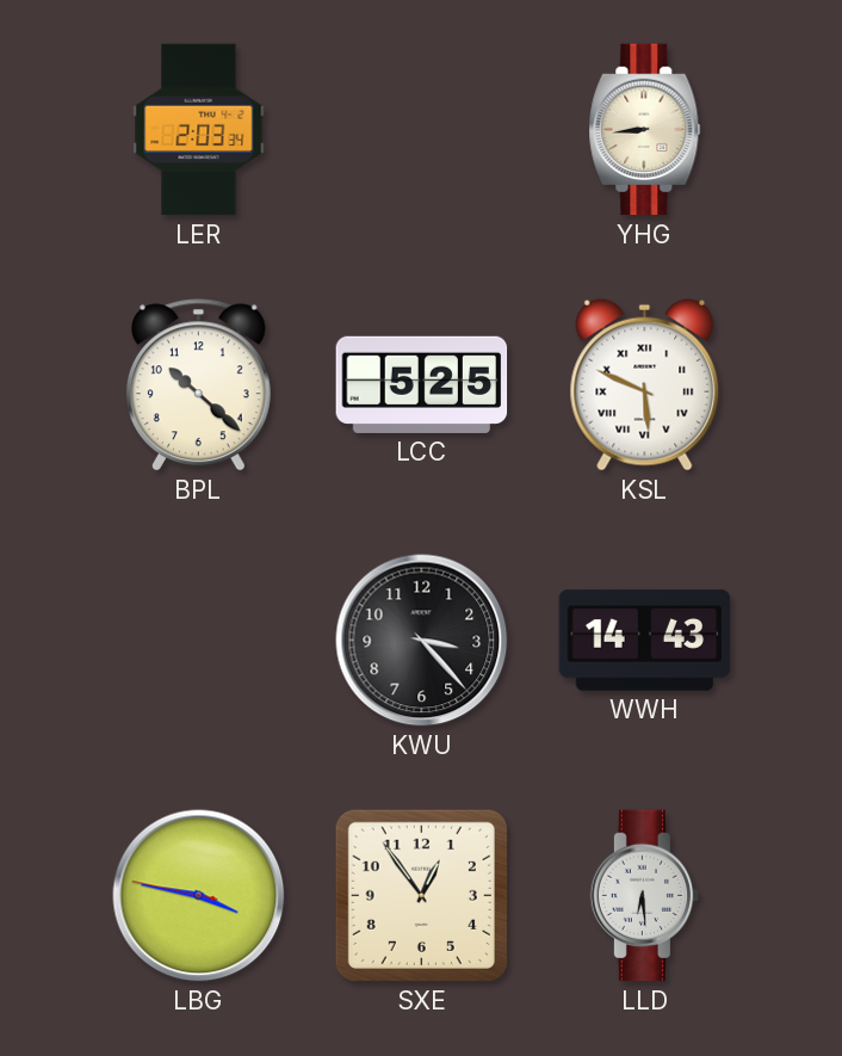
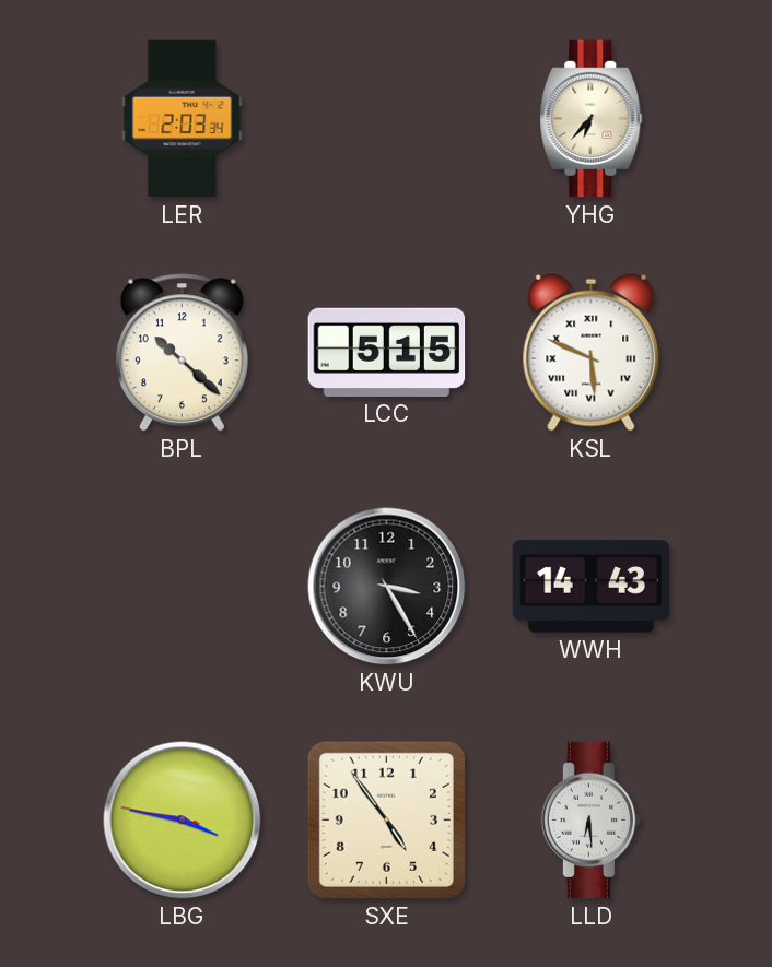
YHG: 8:44 -> 6:37
LCC: 5:25 -> 5:15
KWU: 3:23 -> 3:25
SXE: 12:54 -> 4:54
